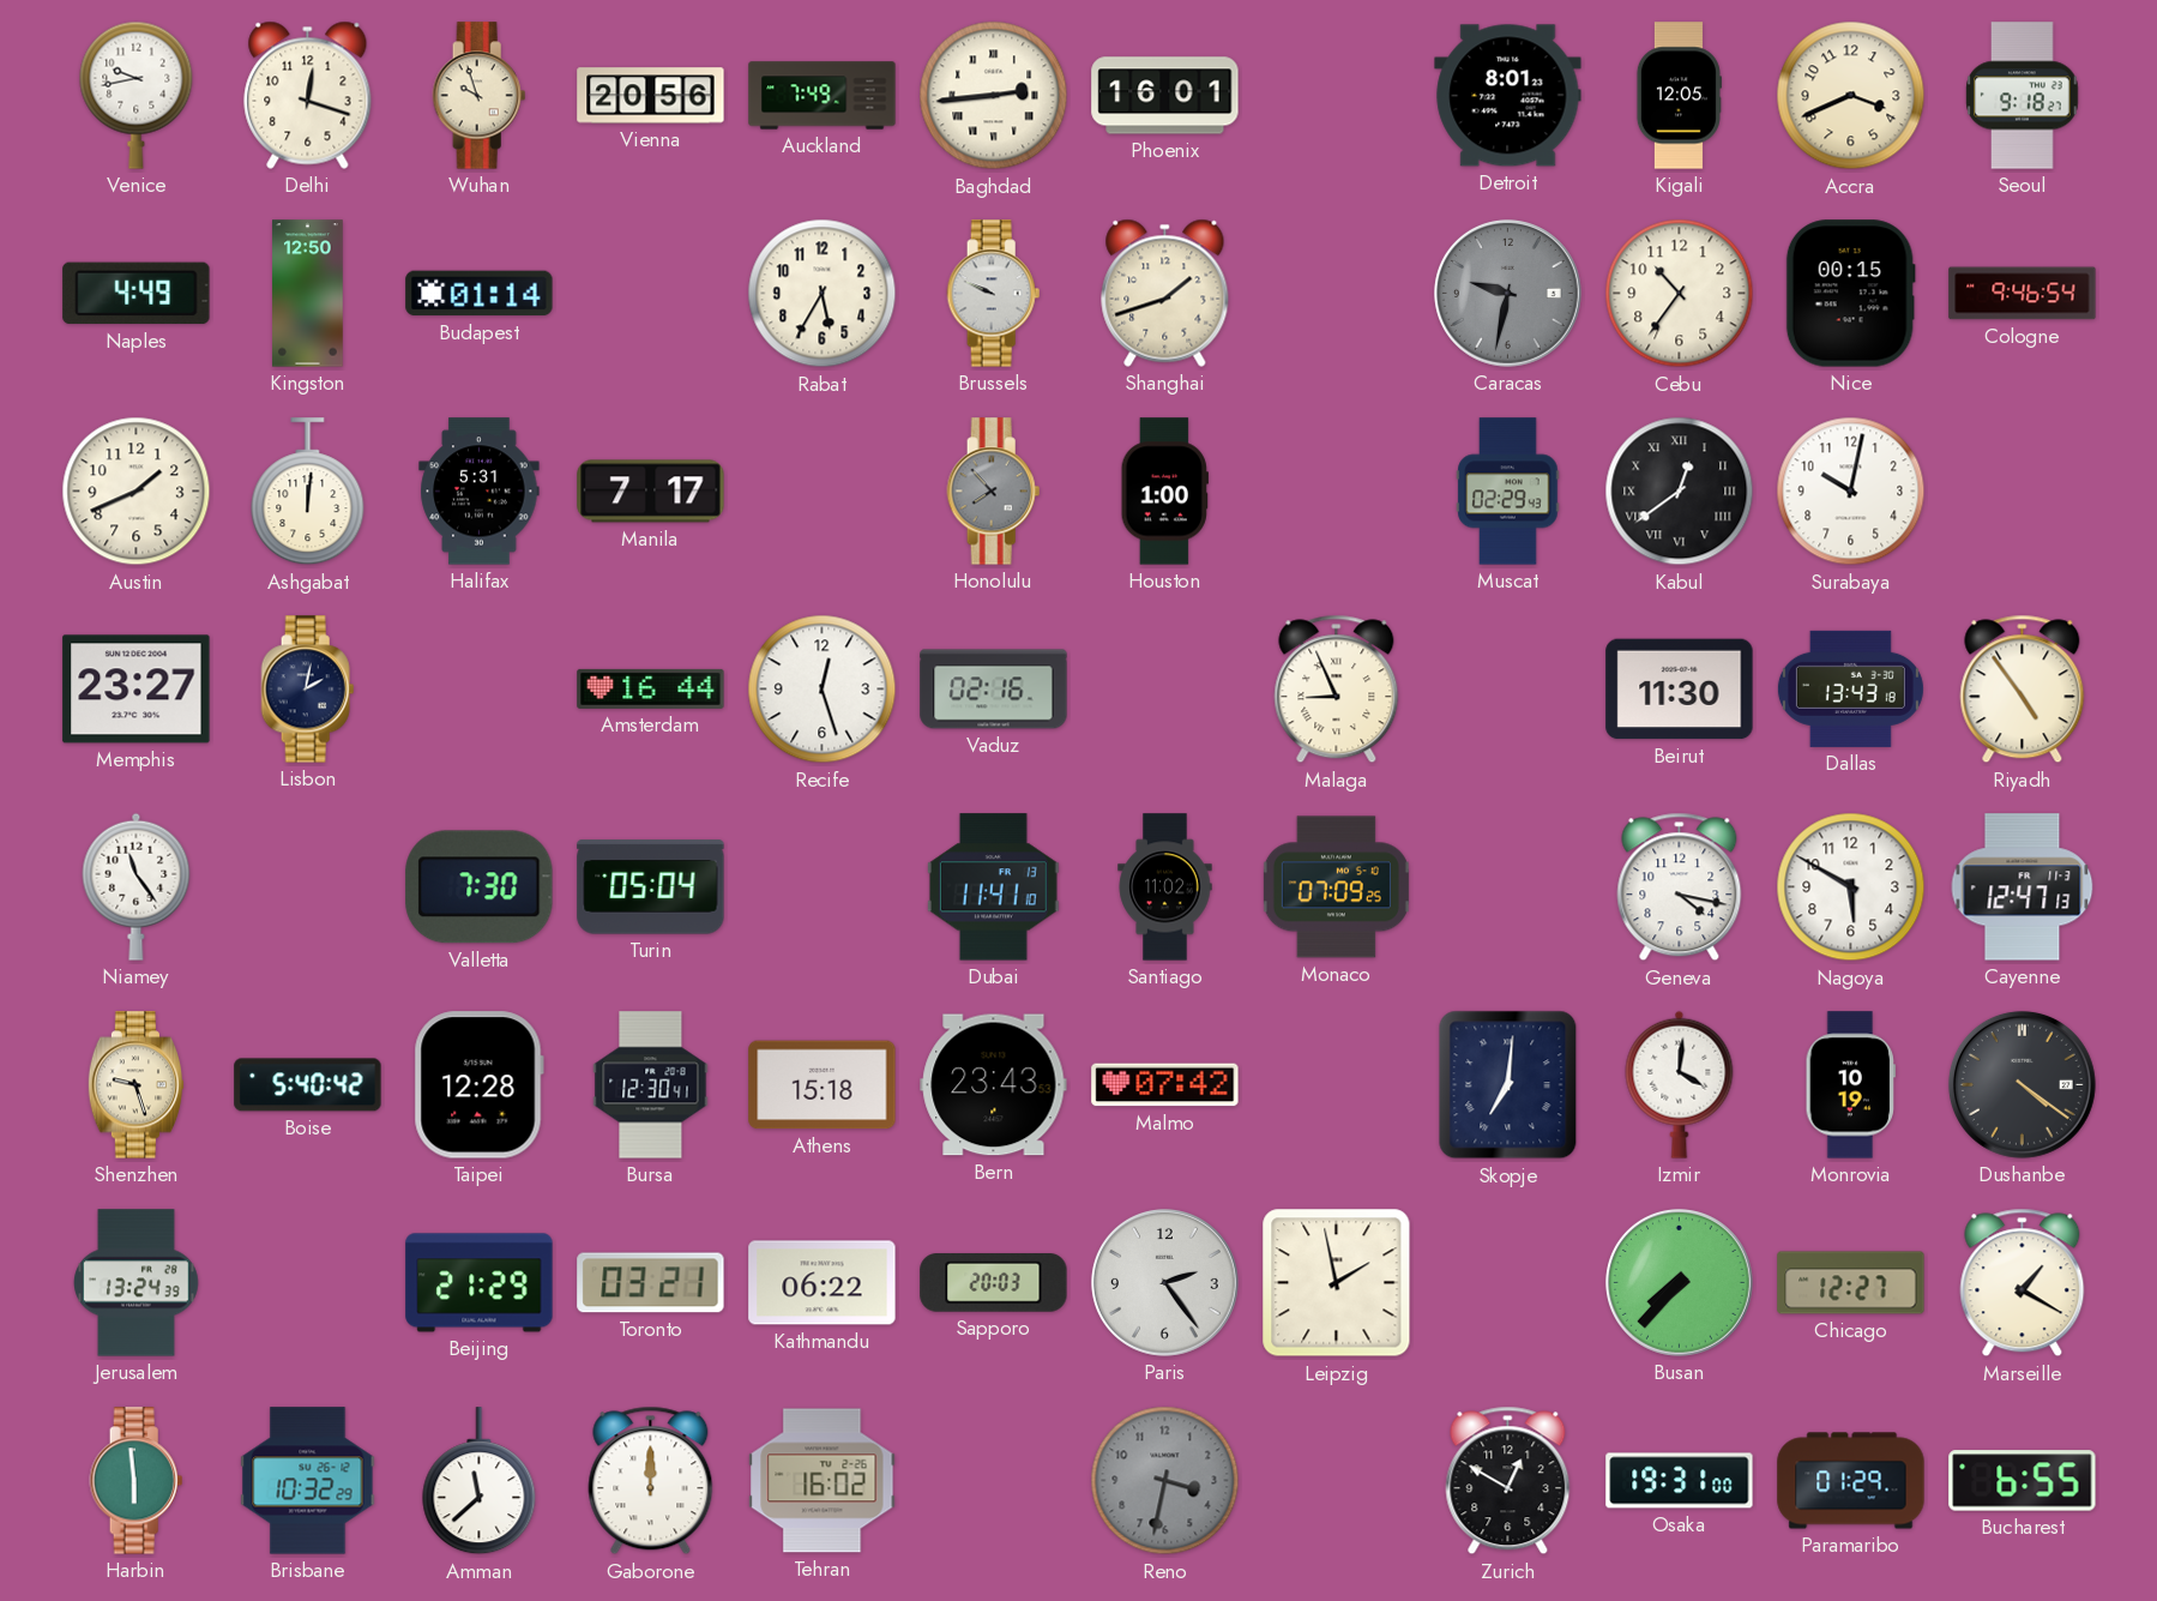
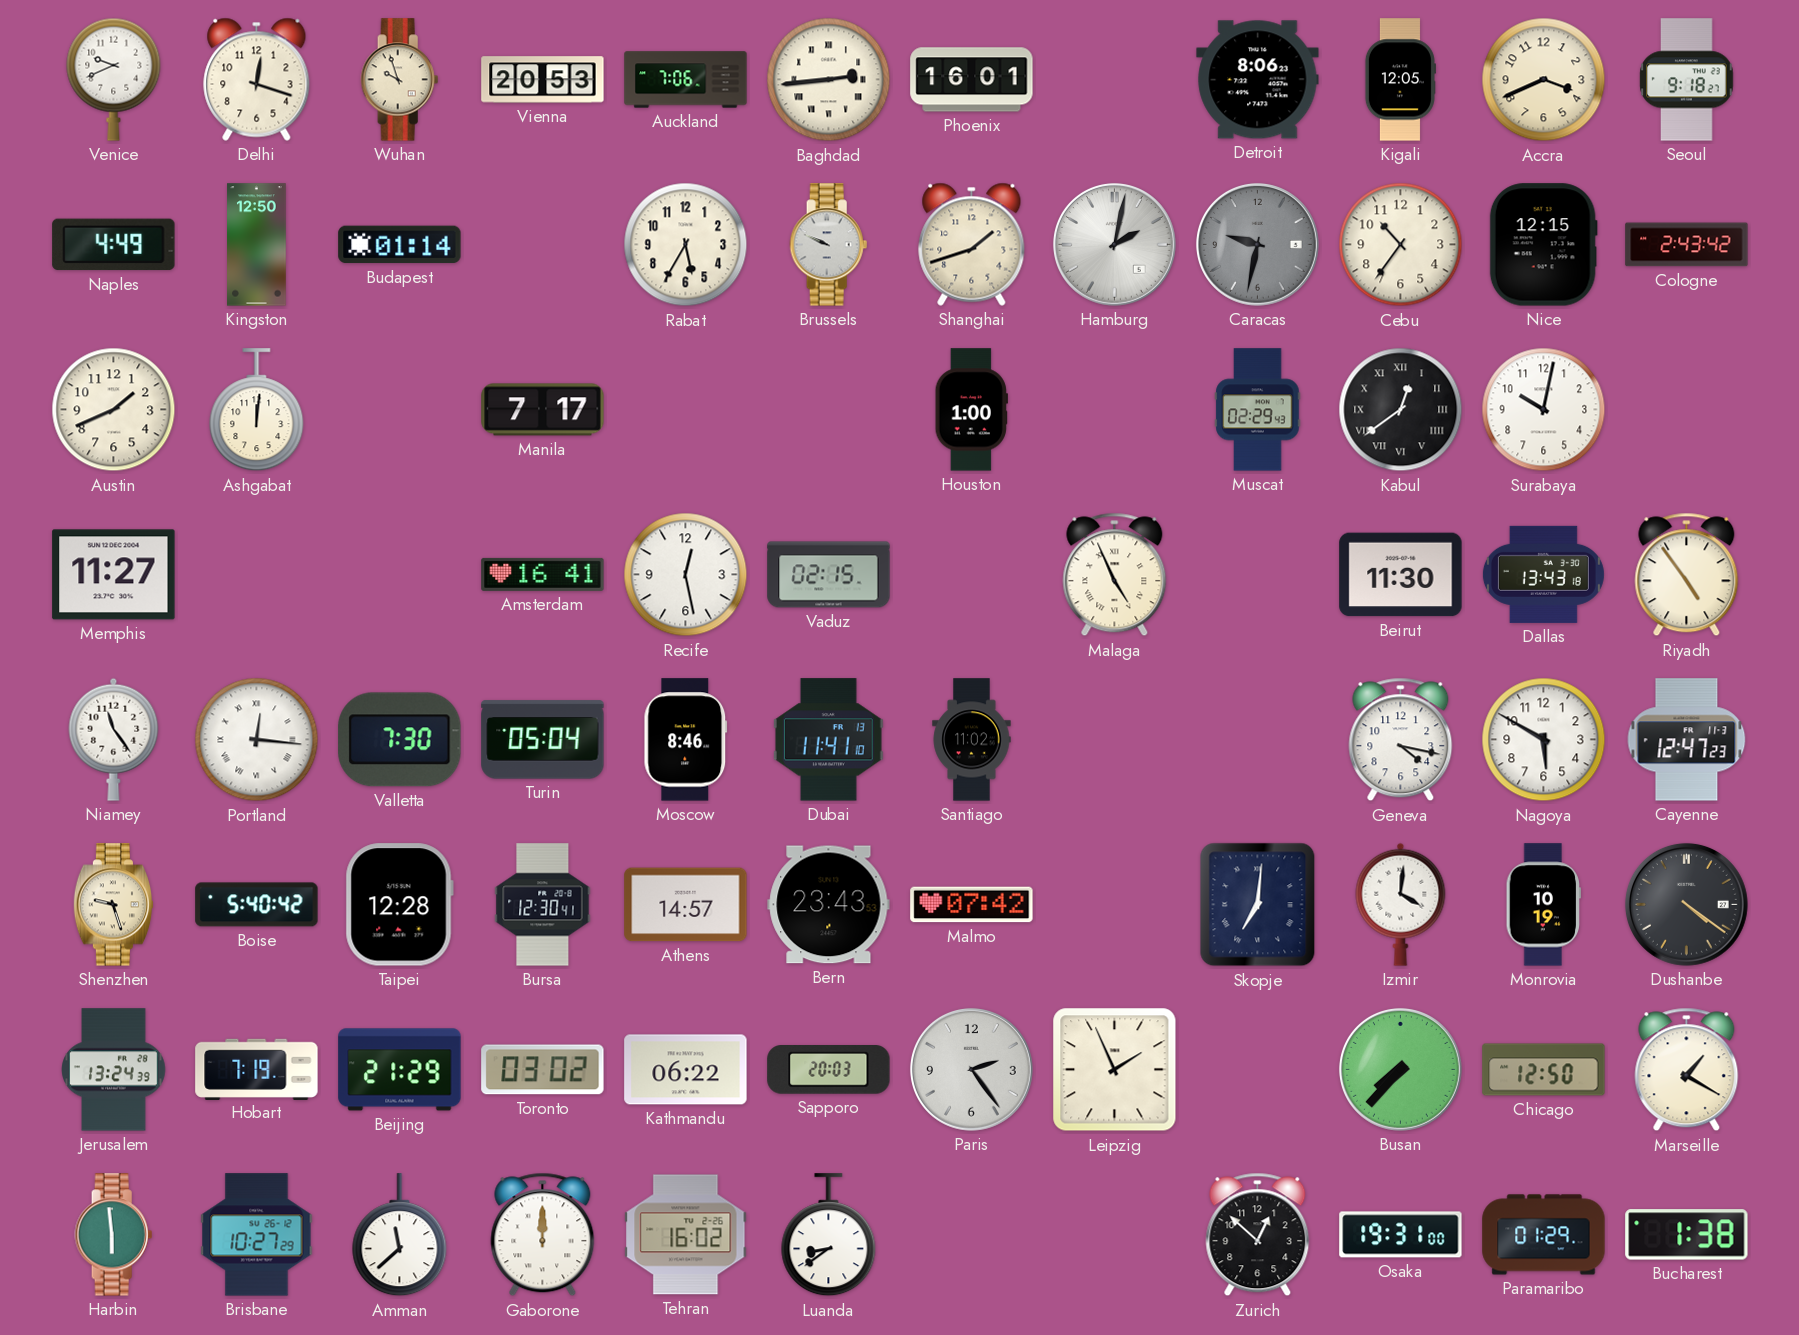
Venice: 9:43 -> 9:41
Vienna: 20:56 -> 20:53
Auckland: 7:49 -> 7:06
Detroit: 8:01 -> 8:06
Hamburg: none -> 2:02
Nice: 00:15 -> 12:15
Cologne: 9:46 -> 2:43
Halifax: 5:31 -> none
Honolulu: 7:53 -> none
Memphis: 23:27 -> 11:27
Lisbon: 2:02 -> none
Amsterdam: 16:44 -> 16:41
Recife: 12:27 -> 12:28
Vaduz: 02:16 -> 02:15
Malaga: 8:56 -> 4:56
Portland: none -> 12:16
Moscow: none -> 8:46
Monaco: 07:09 -> none
Cayenne: 12:47:13 -> 12:47:23
Athens: 15:18 -> 14:57
Hobart: none -> 7:19
Toronto: 03:21 -> 03:02
Leipzig: 1:58 -> 1:56
Chicago: 12:27 -> 12:50
Brisbane: 10:32 -> 10:27
Luanda: none -> 8:39
Reno: 3:32 -> none
Zurich: 12:50 -> 12:52
Bucharest: 6:55 -> 1:38
